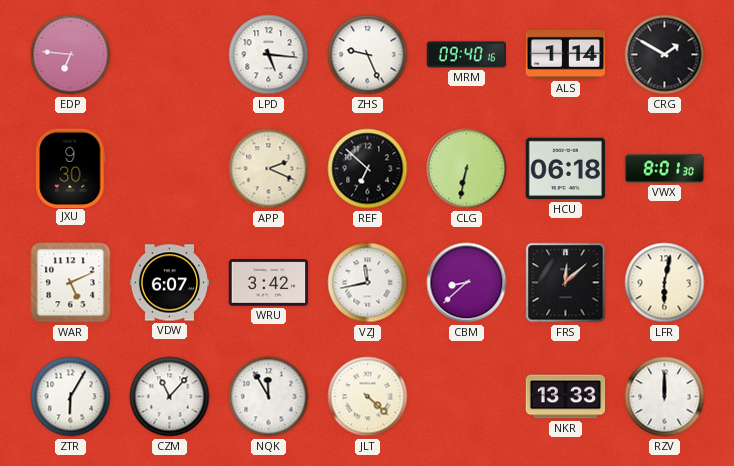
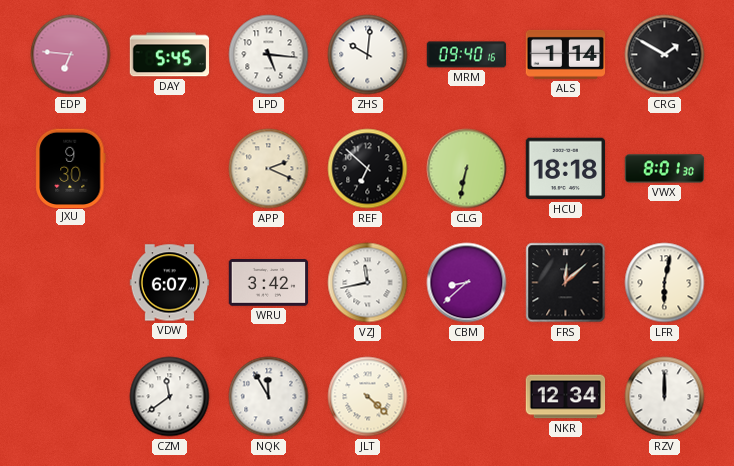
DAY: none -> 5:45
ZHS: 9:26 -> 10:01
HCU: 06:18 -> 18:18
WAR: 5:11 -> none
ZTR: 6:05 -> none
CZM: 11:07 -> 11:39
NKR: 13:33 -> 12:34
